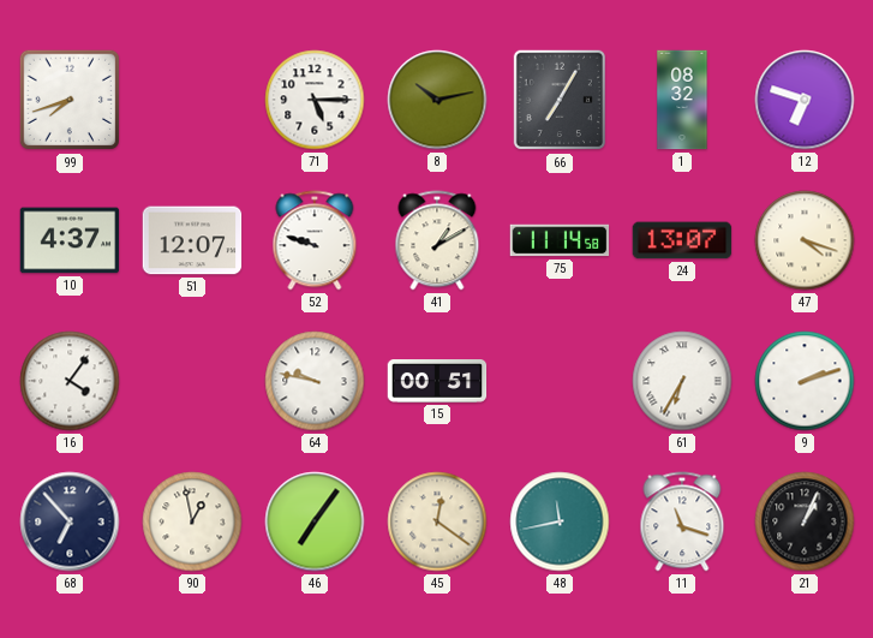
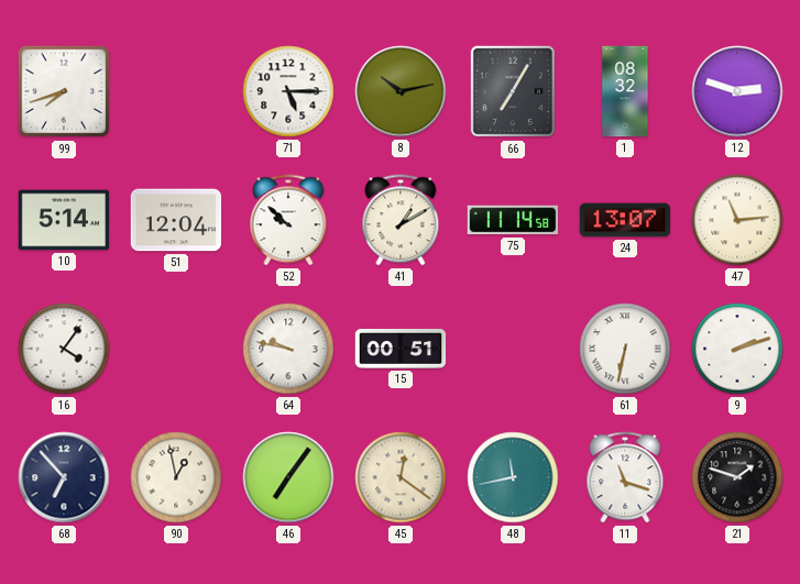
12: 6:48 -> 2:48
10: 4:37 -> 5:14
51: 12:07 -> 12:04
52: 9:48 -> 9:52
47: 4:18 -> 11:14
61: 6:35 -> 6:32
21: 1:04 -> 1:48
